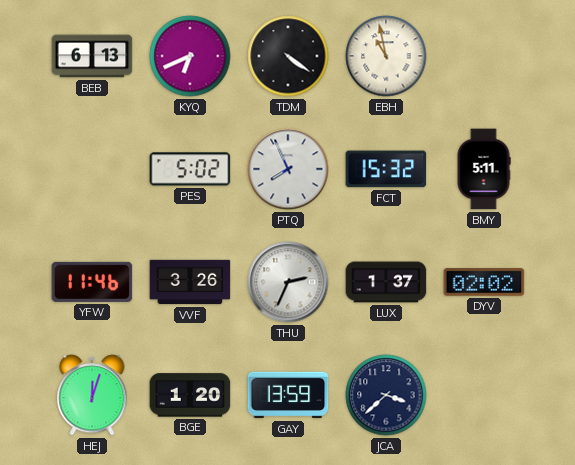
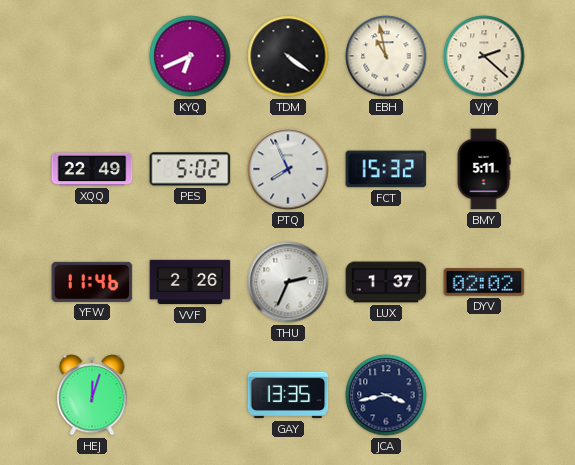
BEB: 6:13 -> none
VJY: none -> 2:22
XQQ: none -> 22:49
VVF: 3:26 -> 2:26
BGE: 1:20 -> none
GAY: 13:59 -> 13:35
JCA: 3:38 -> 3:43
